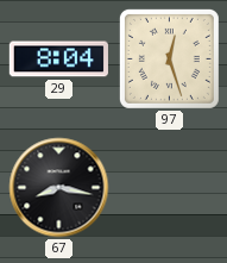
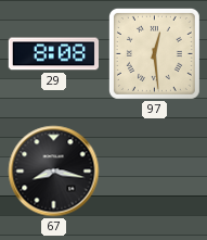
29: 8:04 -> 8:08
97: 12:27 -> 12:29
